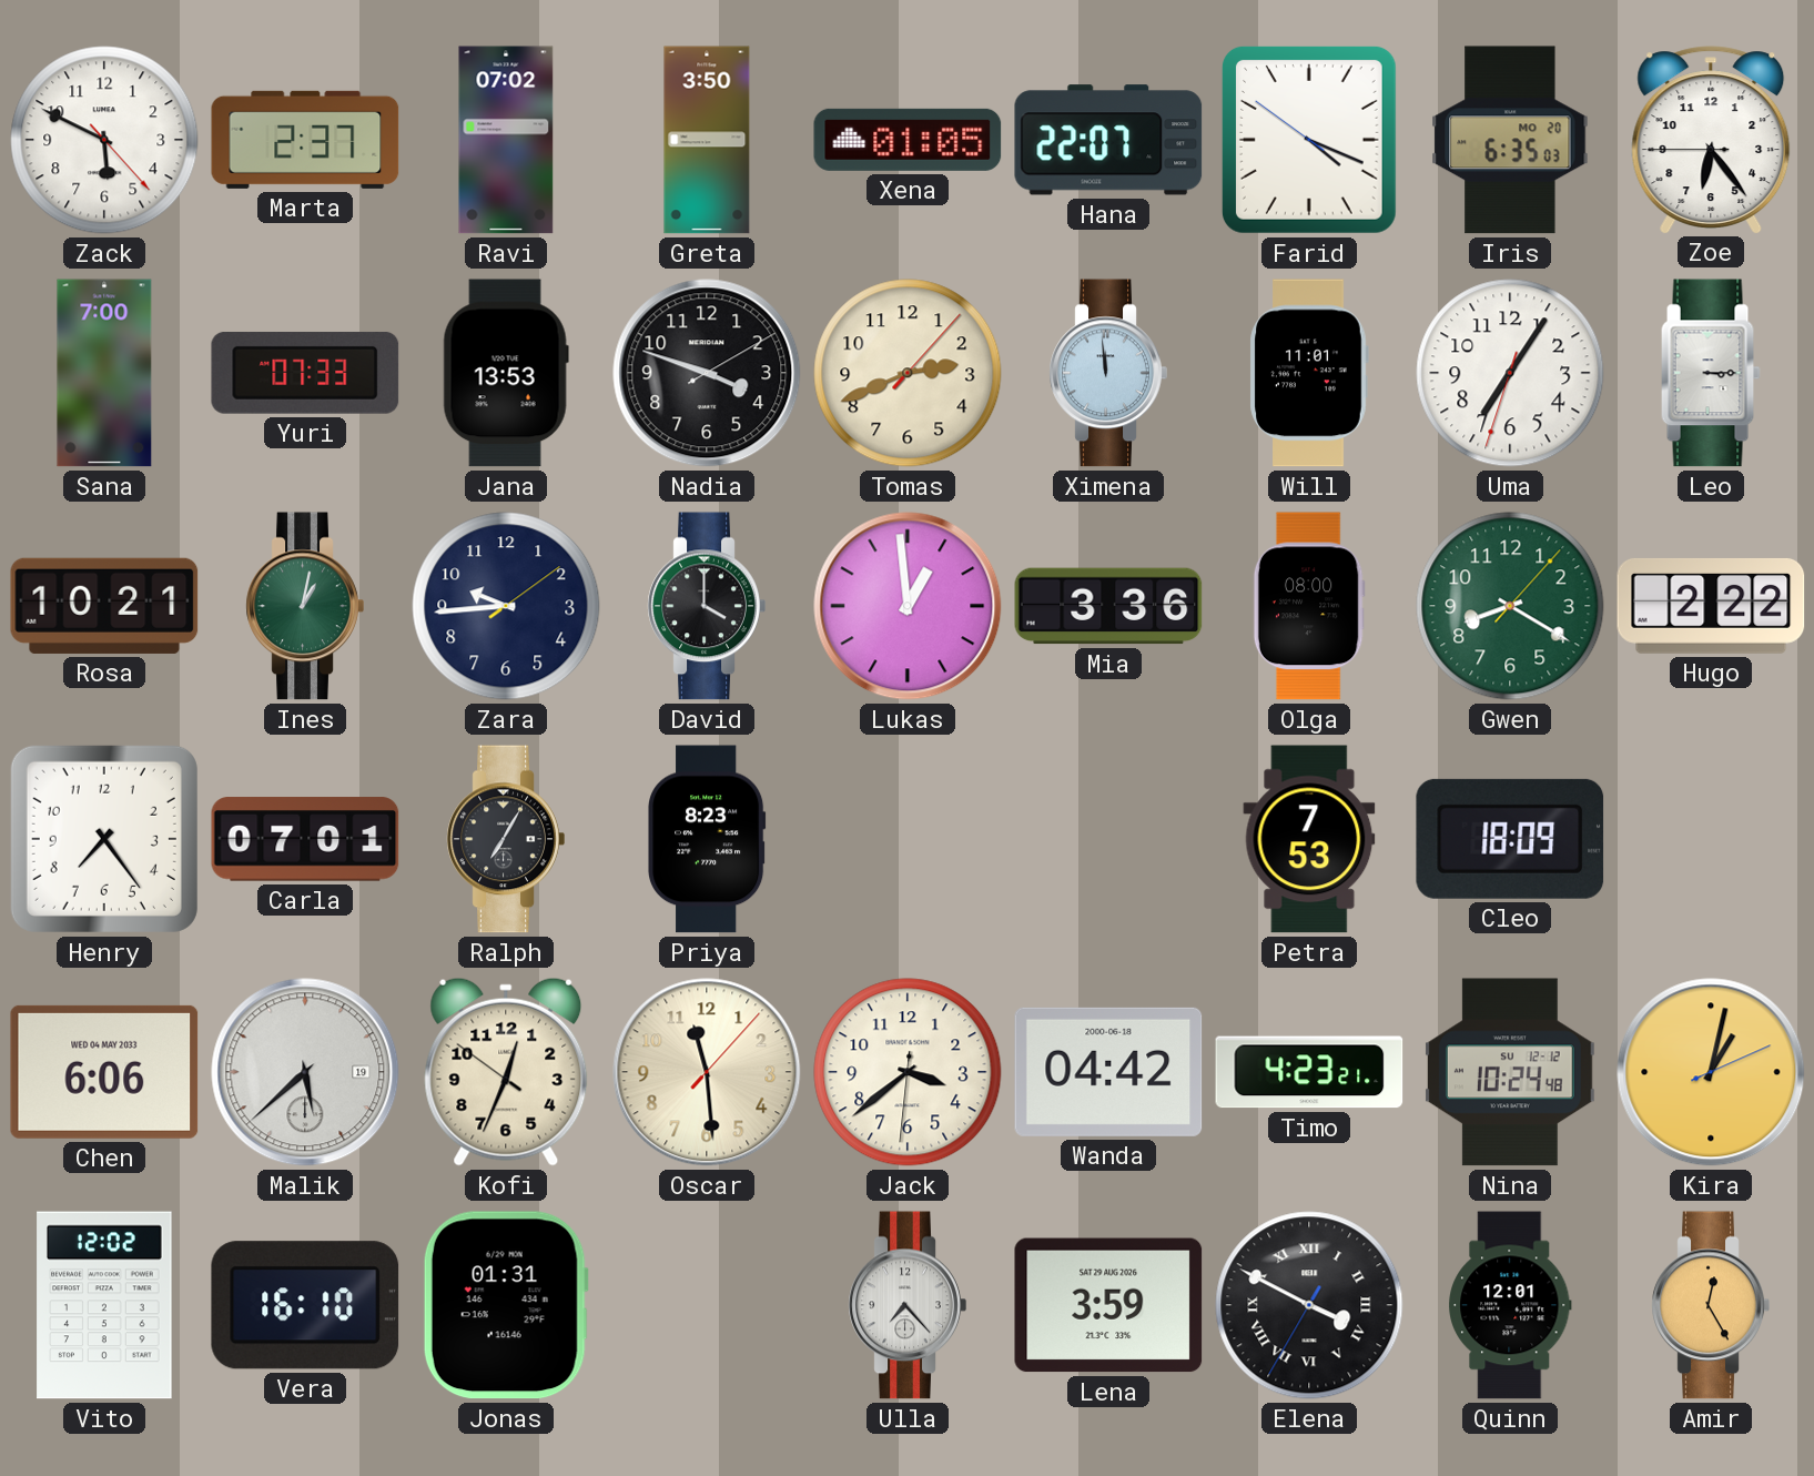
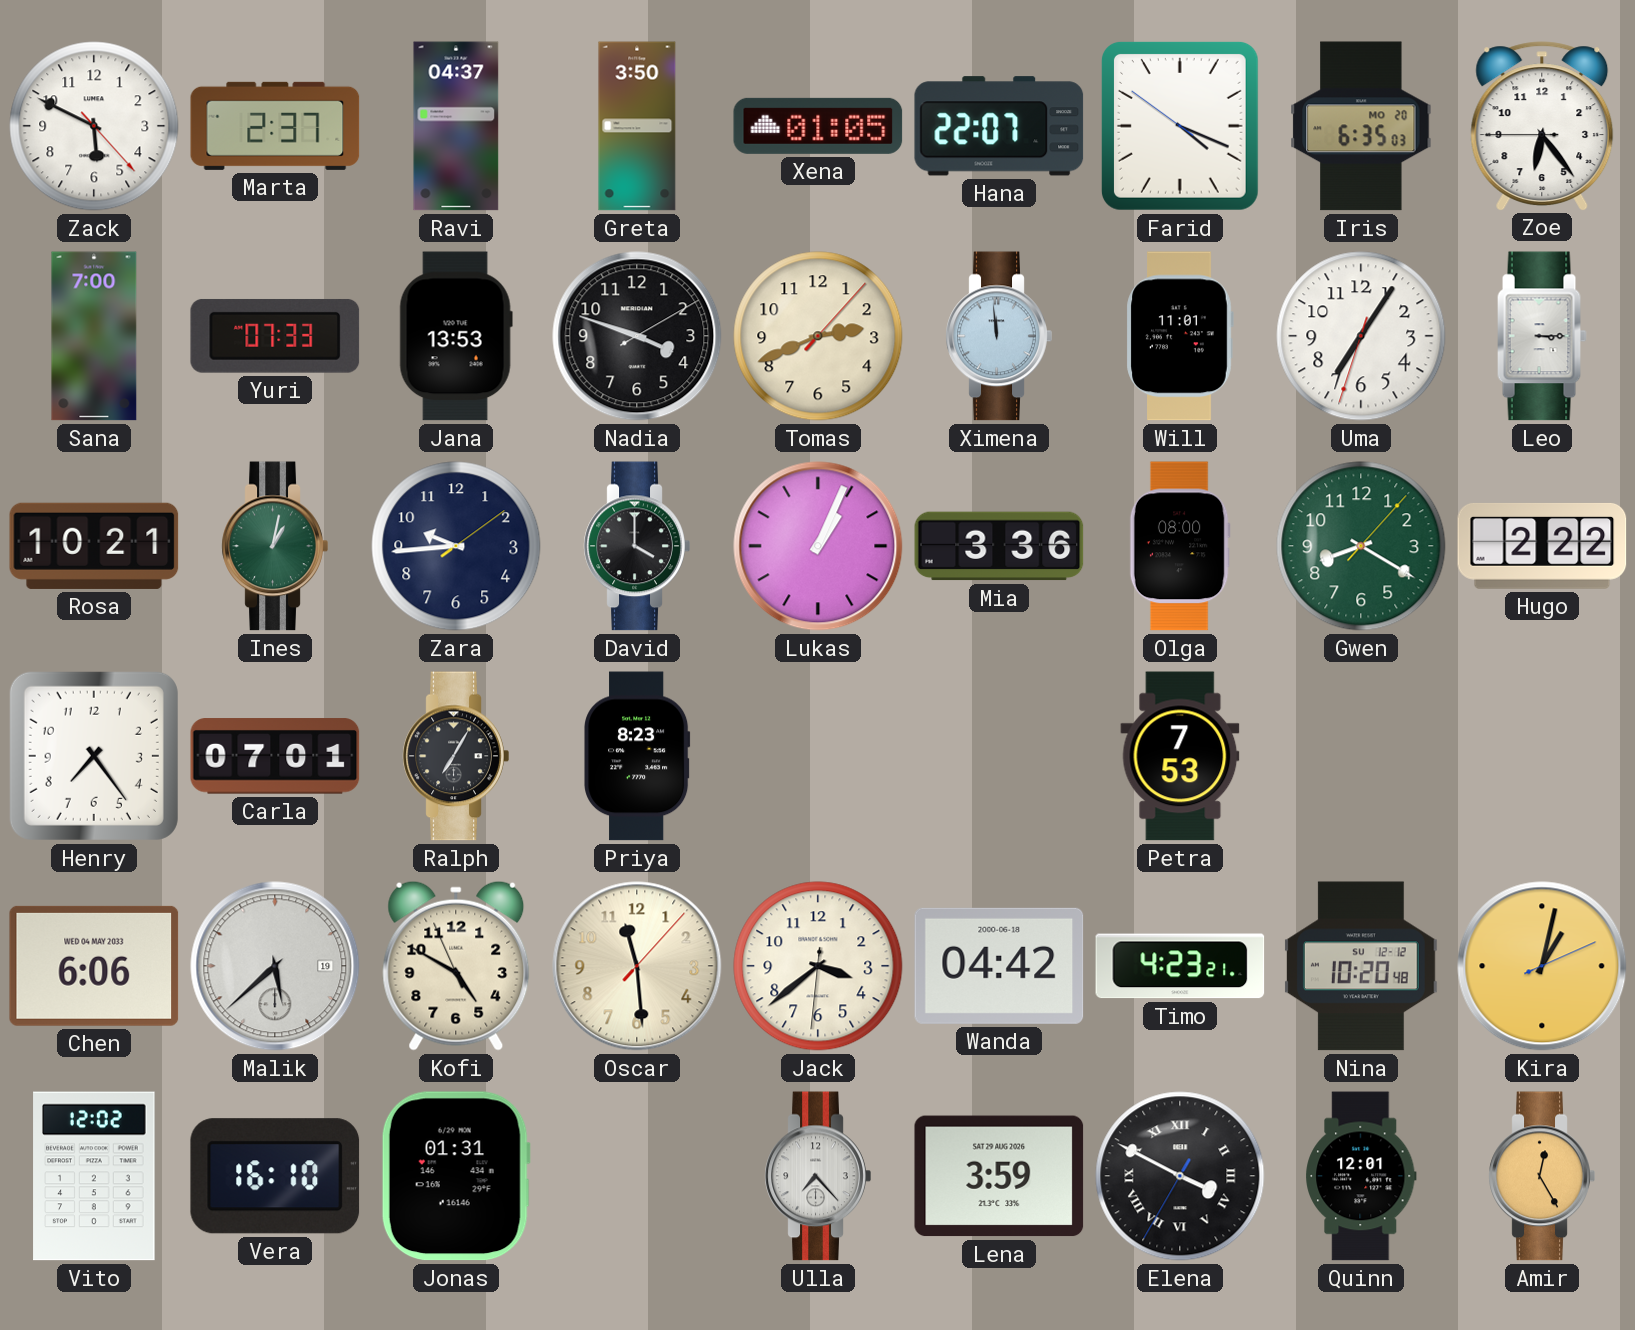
Ravi: 07:02 -> 04:37
Lukas: 12:59 -> 1:04
Cleo: 18:09 -> none
Kofi: 12:33 -> 4:49
Nina: 10:24 -> 10:20
